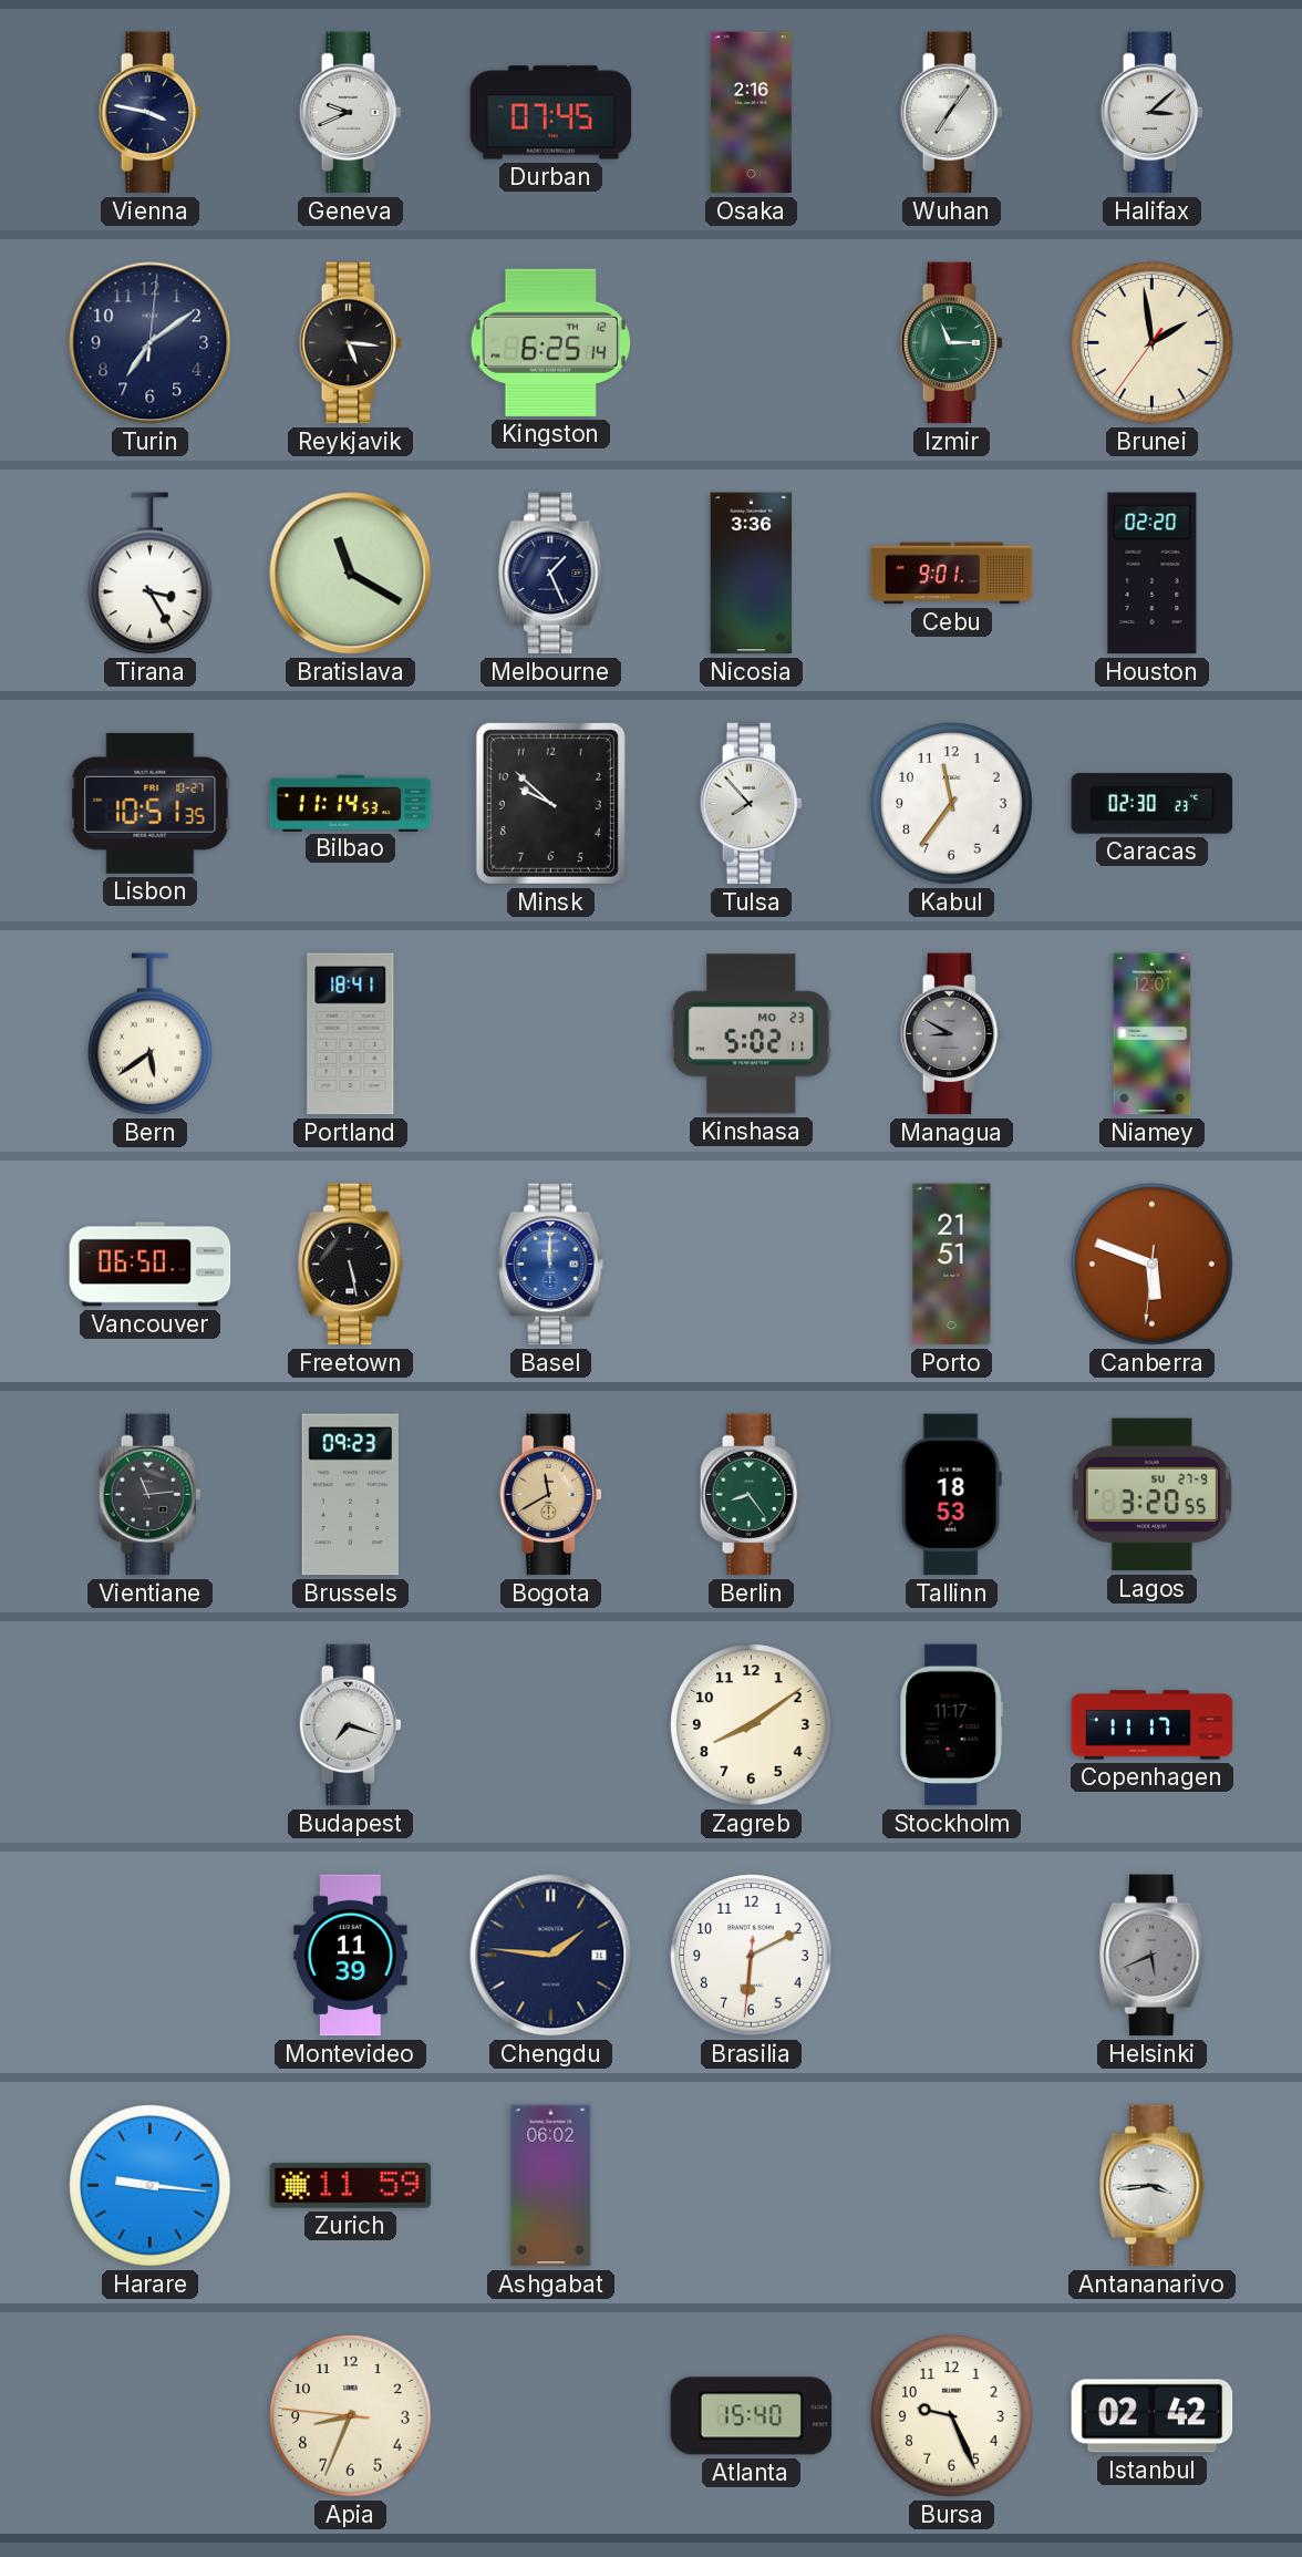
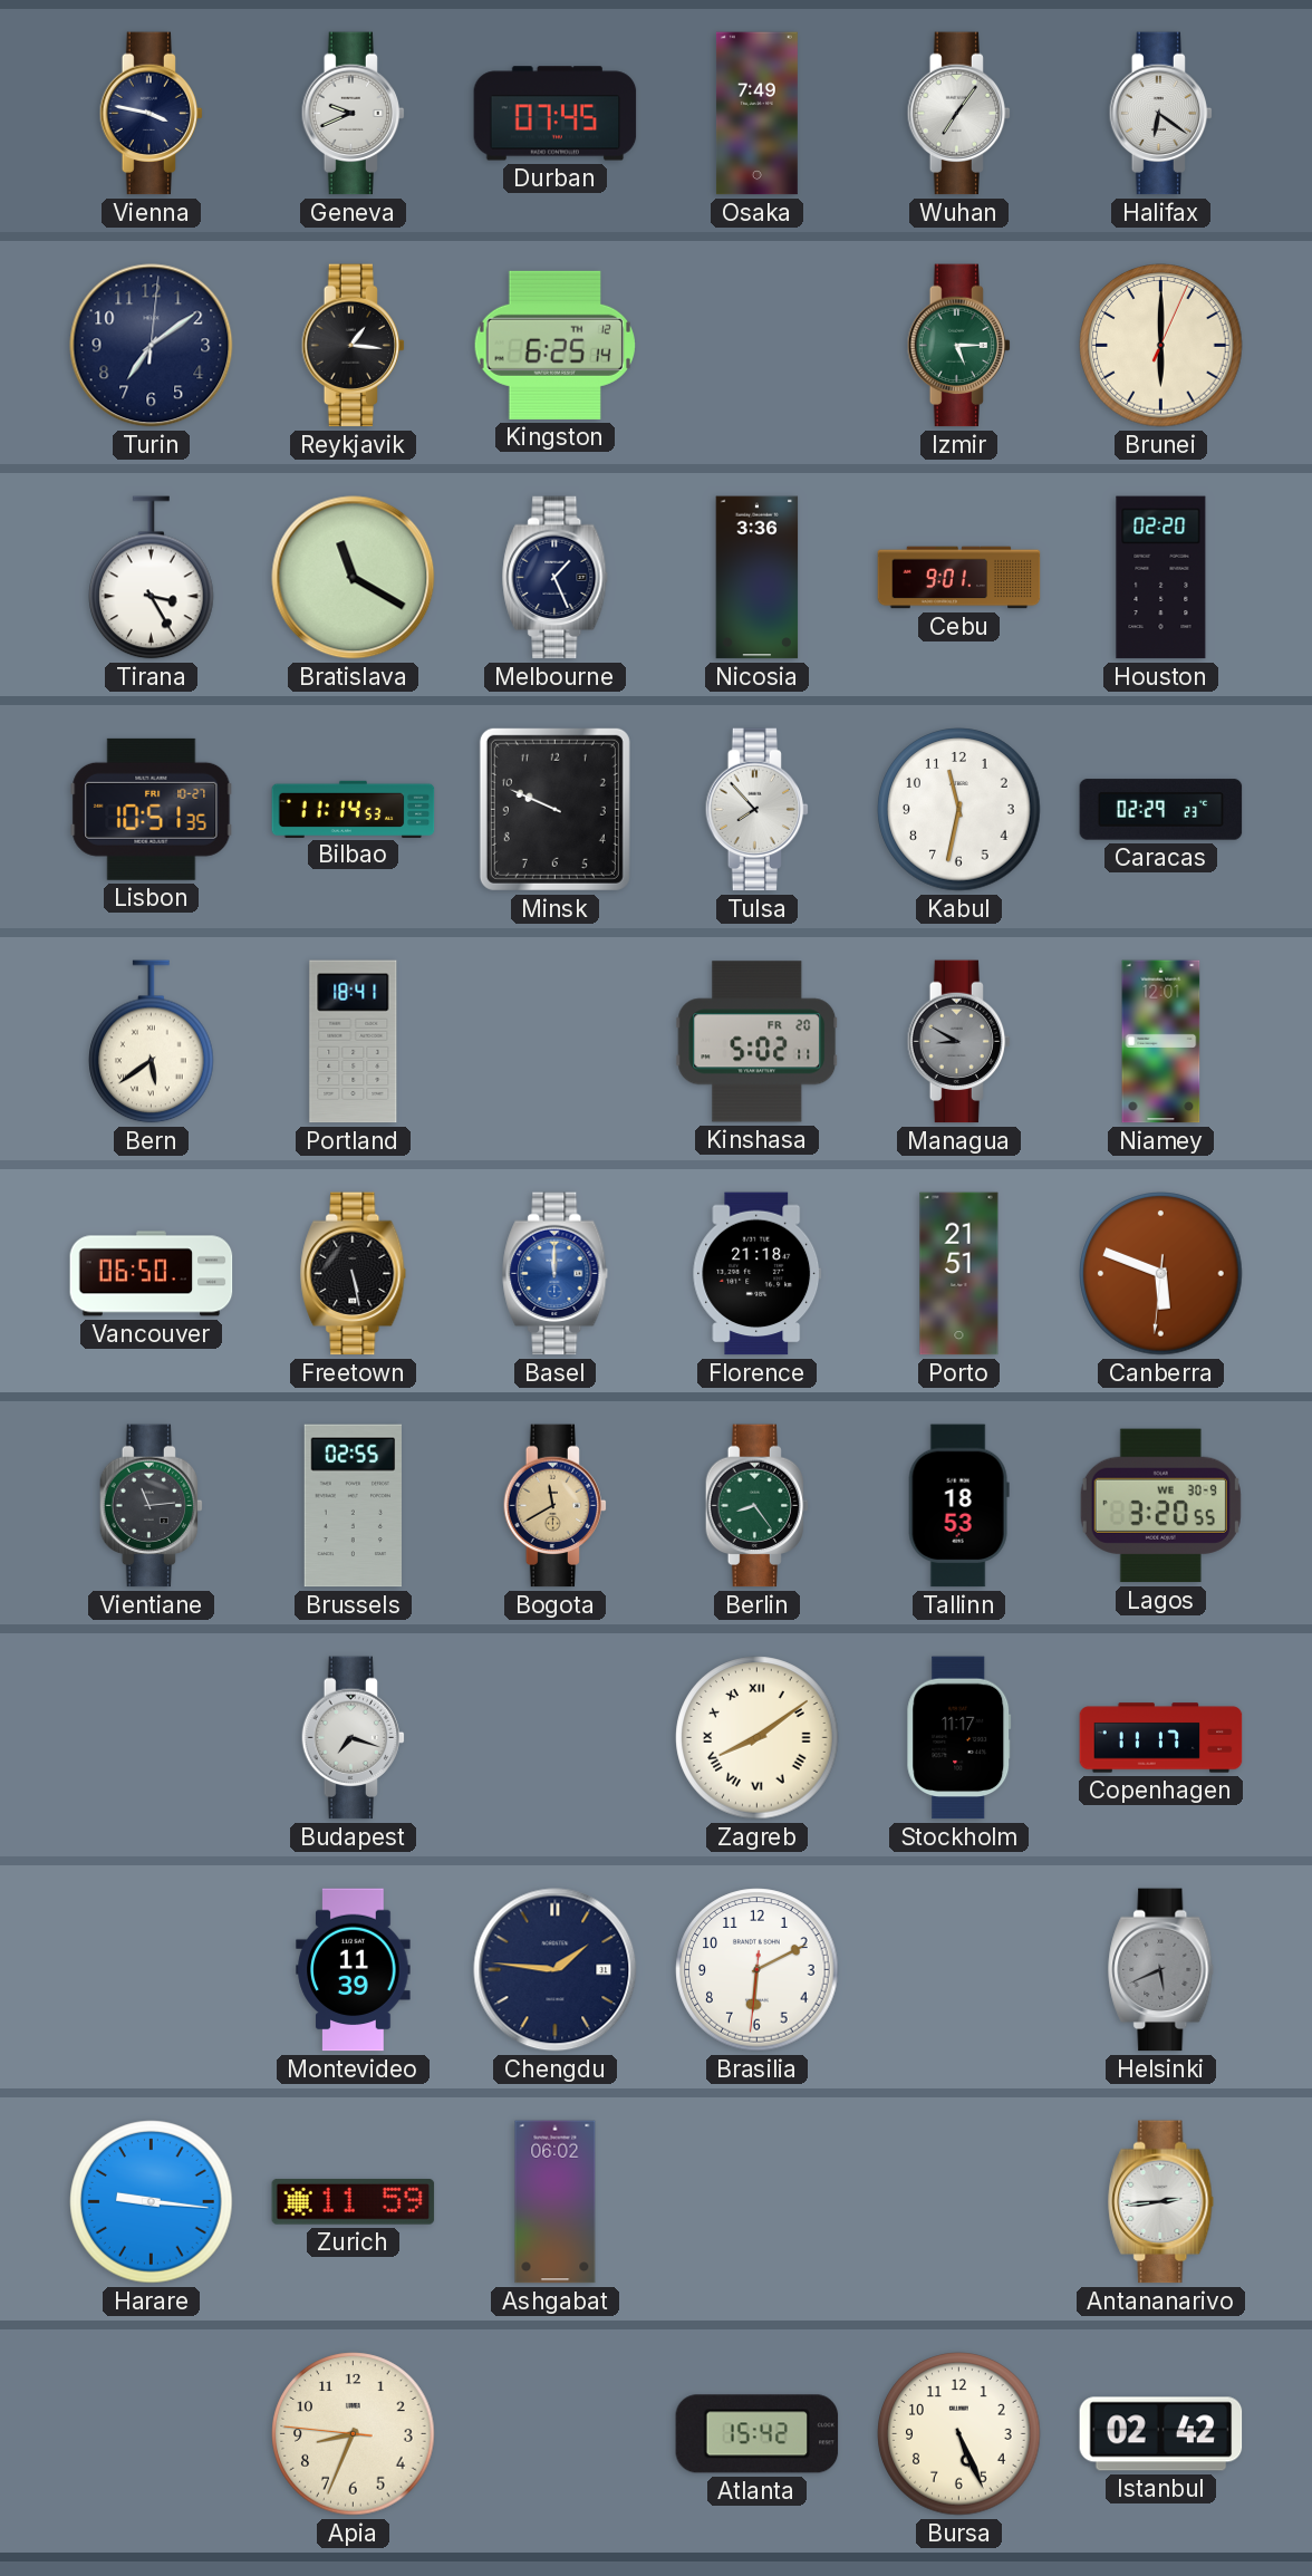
Osaka: 2:16 -> 7:49
Halifax: 3:08 -> 6:21
Reykjavik: 5:16 -> 1:16
Izmir: 11:15 -> 5:15
Brunei: 1:58 -> 6:00
Minsk: 9:52 -> 9:49
Kabul: 11:36 -> 11:32
Caracas: 02:30 -> 02:29
Kinshasa date: MO 23 -> FR 20
Florence: none -> 21:18
Brussels: 09:23 -> 02:55
Lagos date: SU 27-9 -> WE 30-9
Zagreb numerals: Arabic -> Roman
Antananarivo: 3:44 -> 2:44
Atlanta: 15:40 -> 15:42
Bursa: 9:26 -> 5:26
